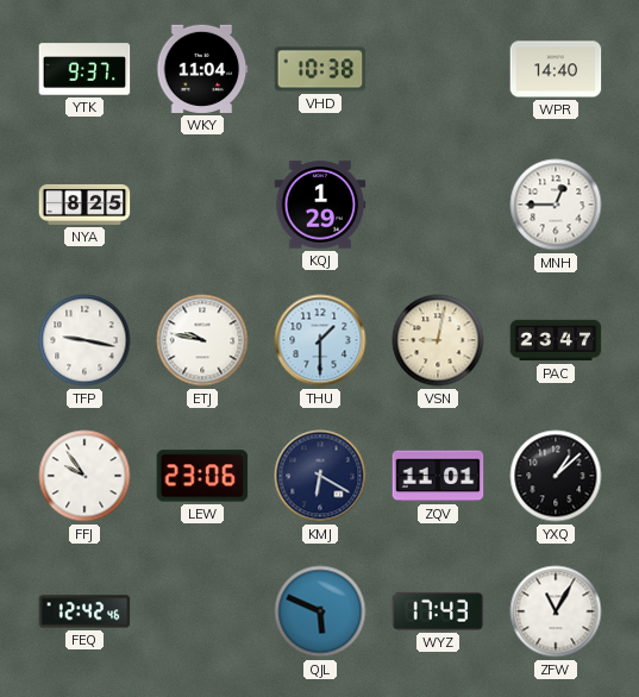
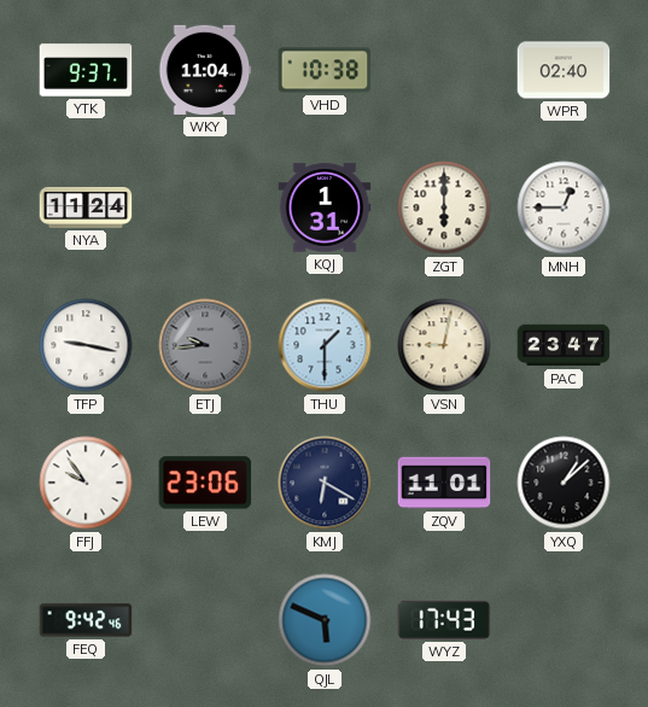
WPR: 14:40 -> 02:40
NYA: 8:25 -> 11:24
KQJ: 1:29 -> 1:31
ZGT: none -> 6:00
ETJ: 9:47 -> 9:44
ETJ dial: white -> grey
FEQ: 12:42 -> 9:42
ZFW: 11:05 -> none
